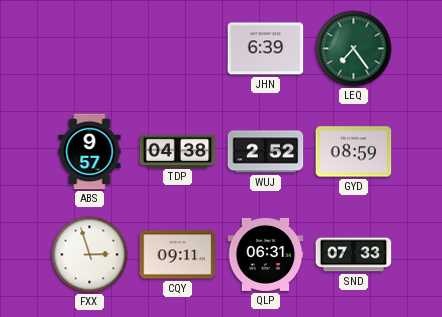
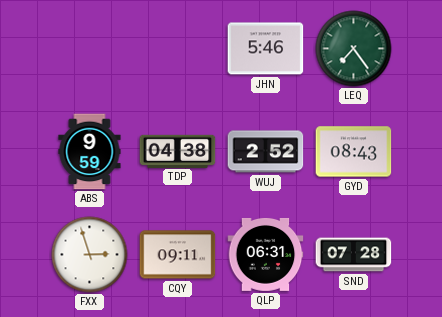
JHN: 6:39 -> 5:46
ABS: 9:57 -> 9:59
GYD: 08:59 -> 08:43
SND: 07:33 -> 07:28
